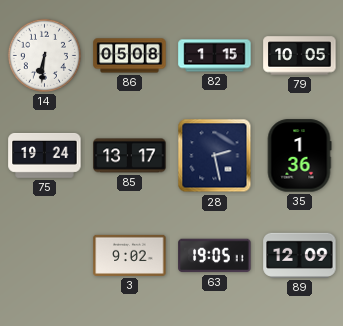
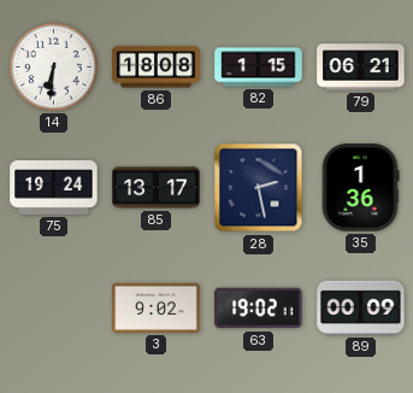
86: 05:08 -> 18:08
79: 10:05 -> 06:21
63: 19:05 -> 19:02
89: 12:09 -> 00:09
